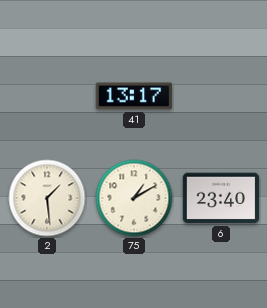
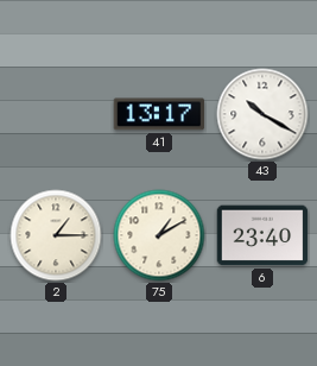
43: none -> 10:20
2: 1:29 -> 1:15
